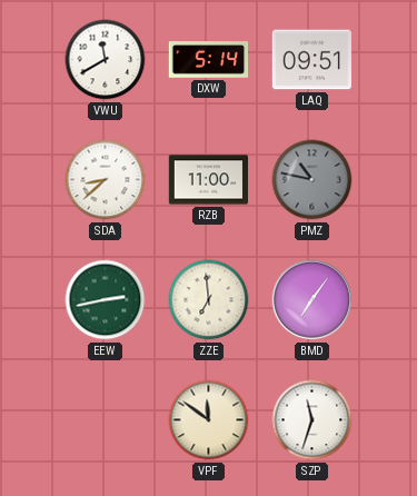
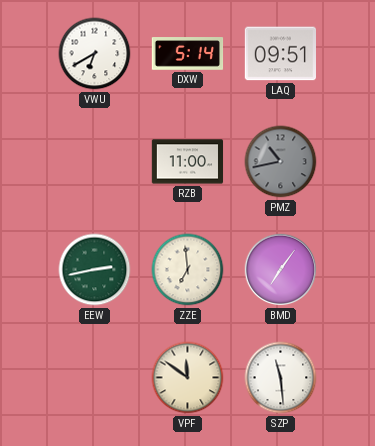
VWU: 11:40 -> 6:40
SDA: 8:38 -> none
PMZ: 10:47 -> 10:43
SZP: 11:33 -> 11:29
